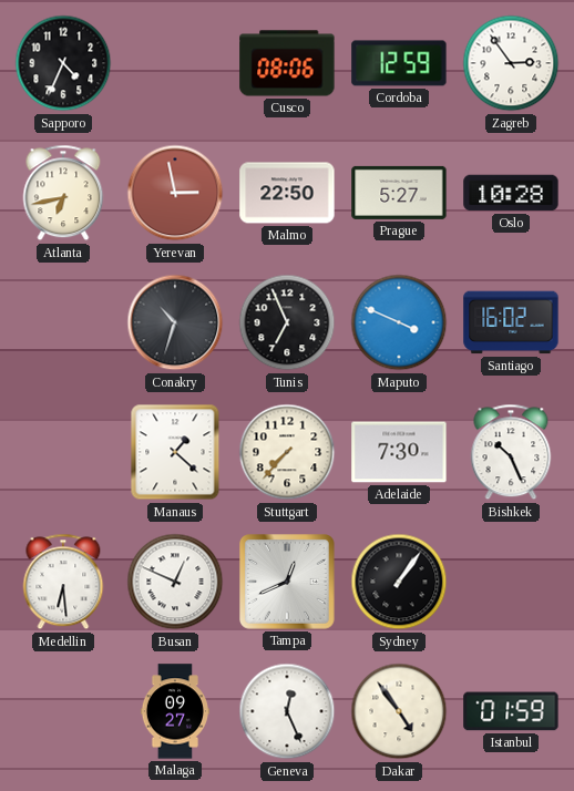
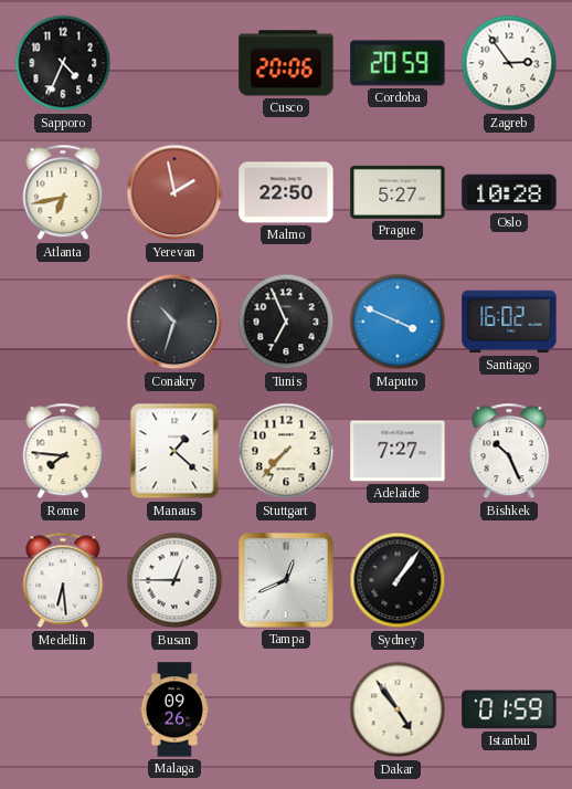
Cusco: 08:06 -> 20:06
Cordoba: 12:59 -> 20:59
Yerevan: 2:58 -> 1:58
Rome: none -> 7:46
Adelaide: 7:30 -> 7:27
Busan: 12:49 -> 12:45
Malaga: 09:27 -> 09:26
Geneva: 12:26 -> none
